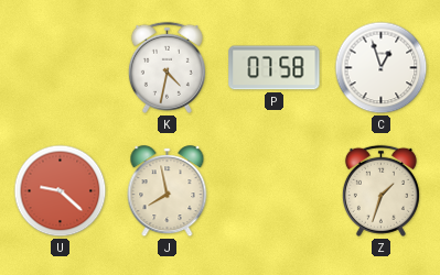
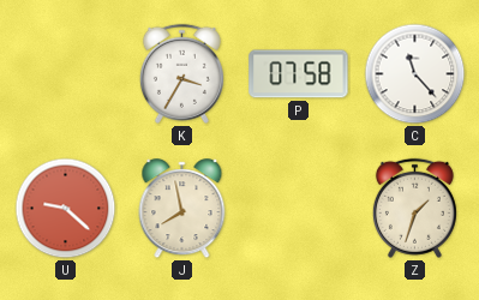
K: 4:32 -> 3:35
C: 12:57 -> 11:23
